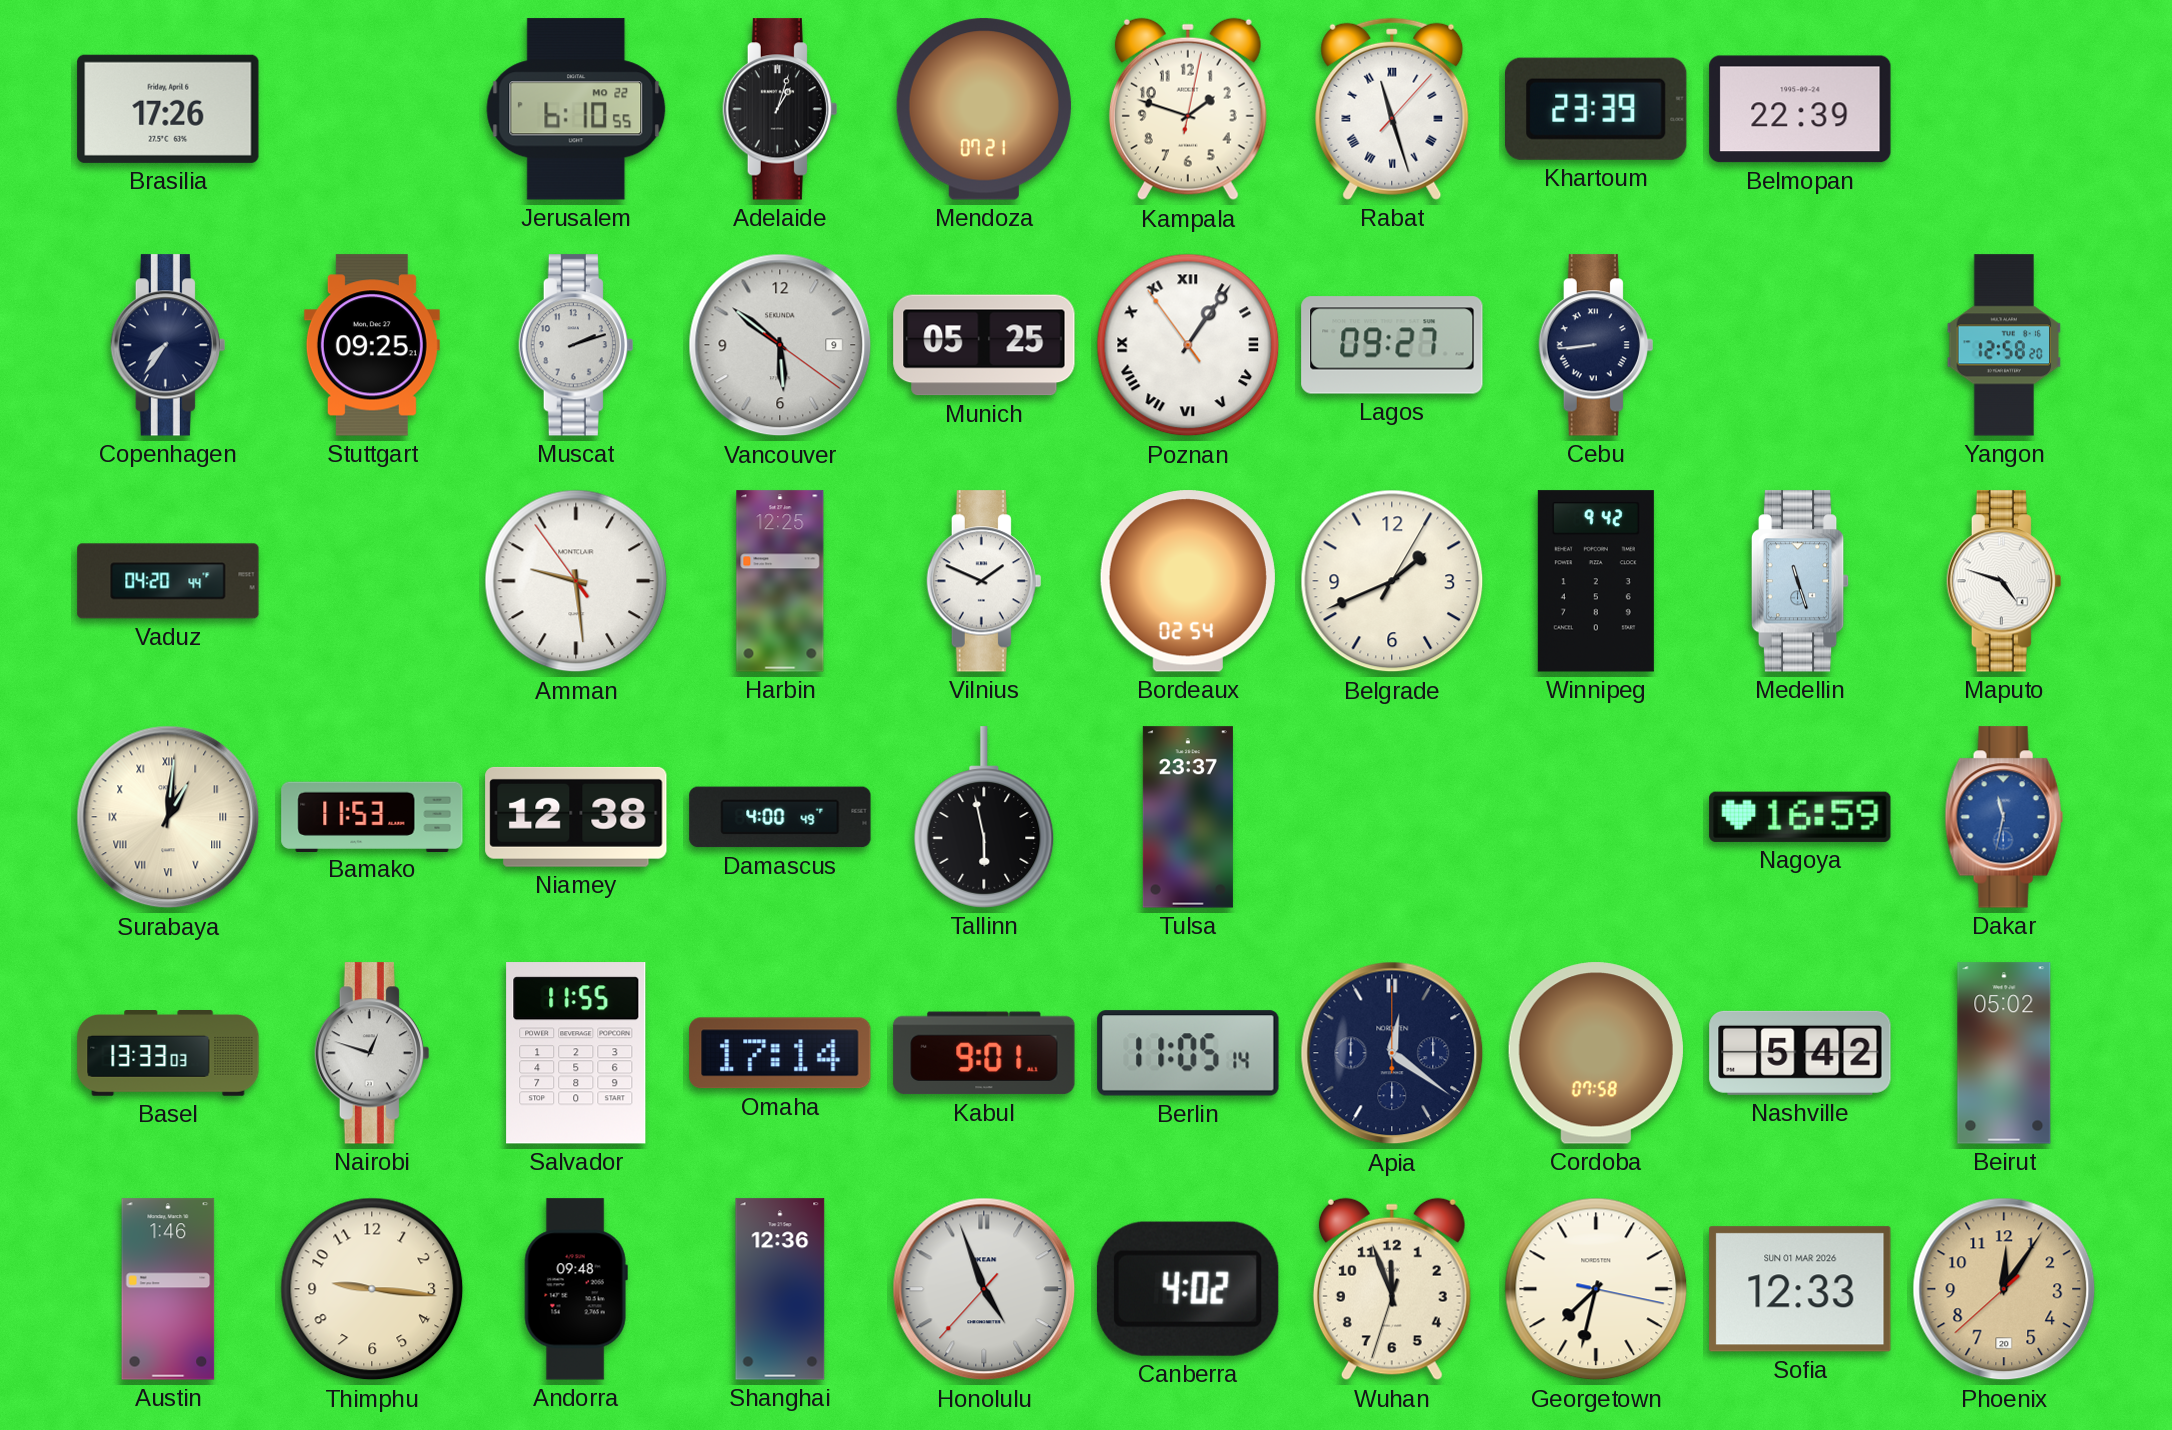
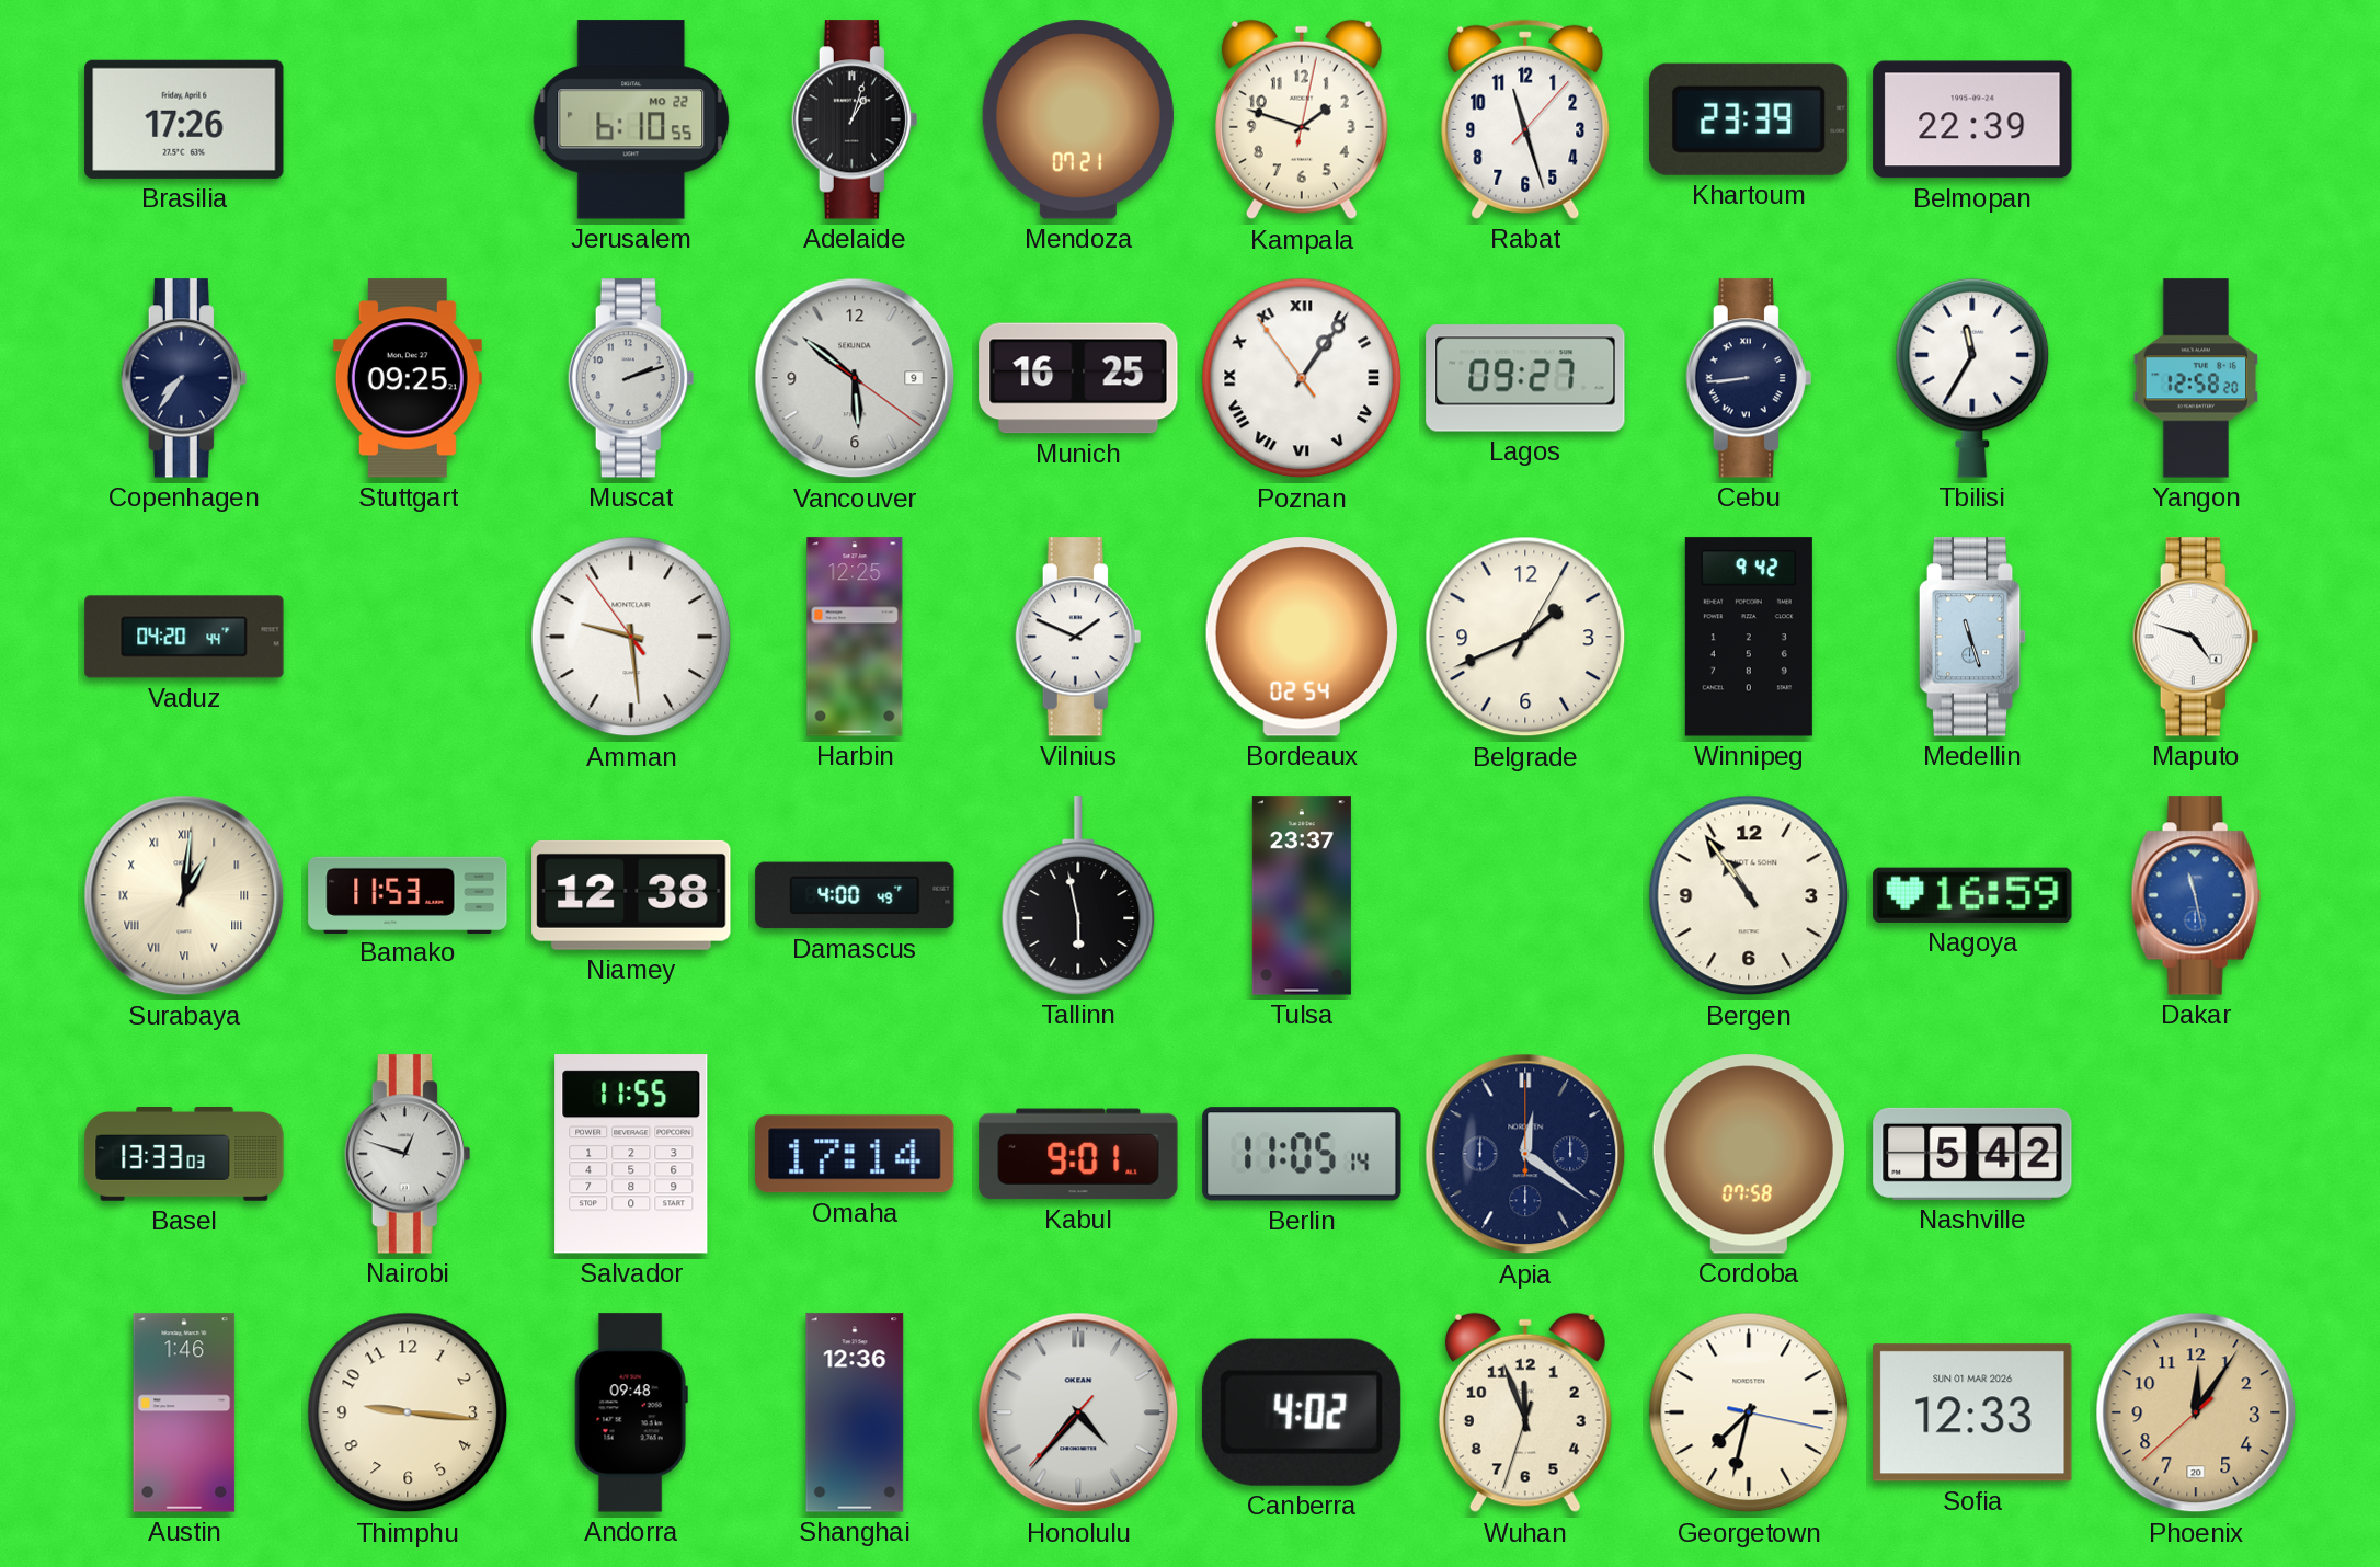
Rabat numerals: Roman -> Arabic
Munich: 05:25 -> 16:25
Tbilisi: none -> 11:35
Bergen: none -> 10:54
Dakar: 11:32 -> 11:28
Beirut: 05:02 -> none
Honolulu: 4:56 -> 4:36
